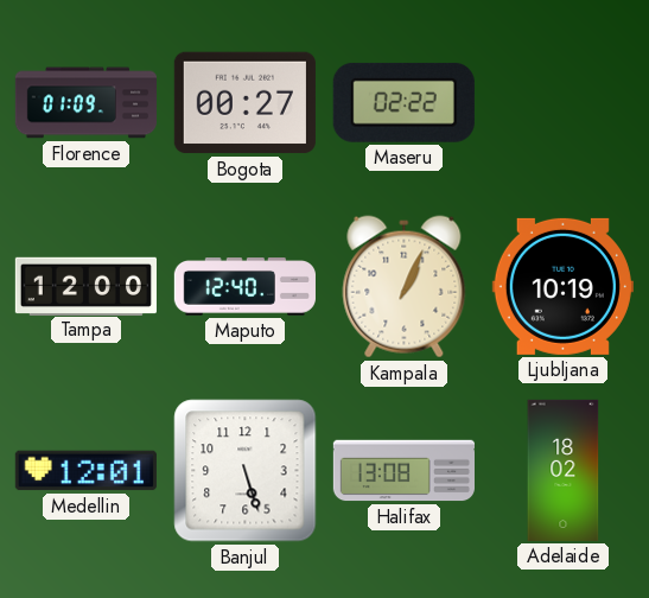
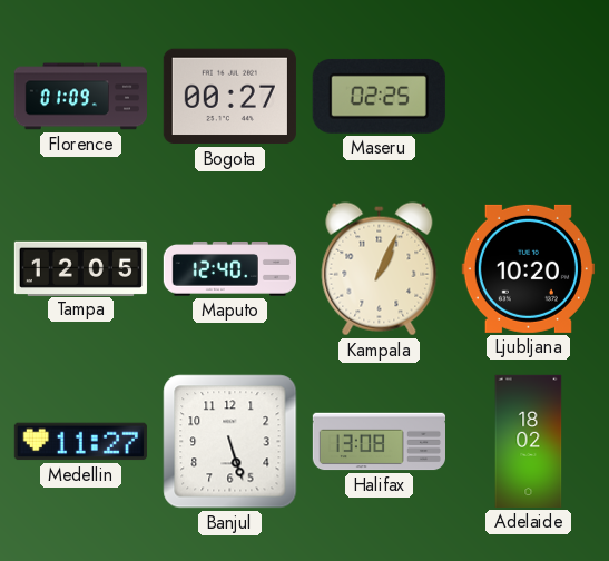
Maseru: 02:22 -> 02:25
Tampa: 12:00 -> 12:05
Ljubljana: 10:19 -> 10:20
Medellin: 12:01 -> 11:27
